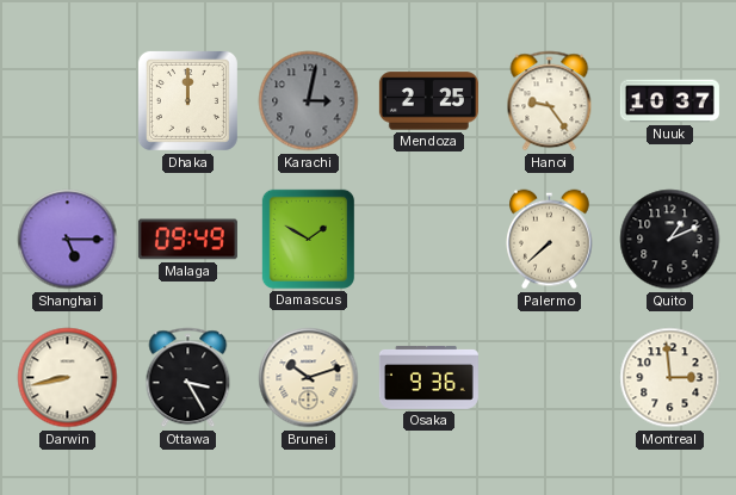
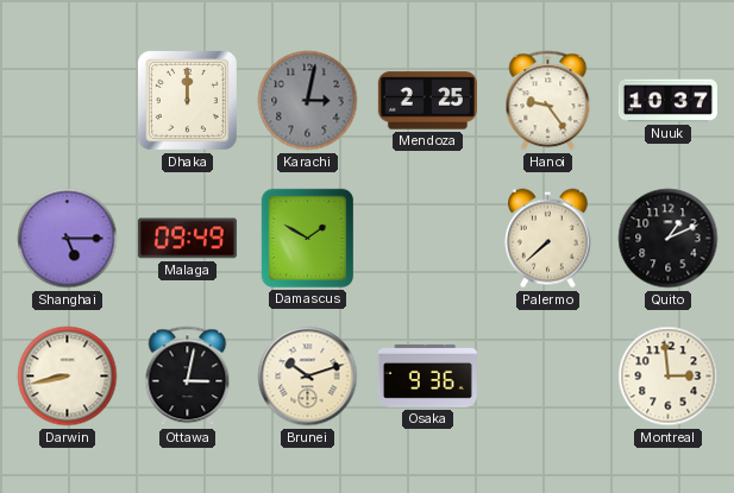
Ottawa: 3:25 -> 3:02
